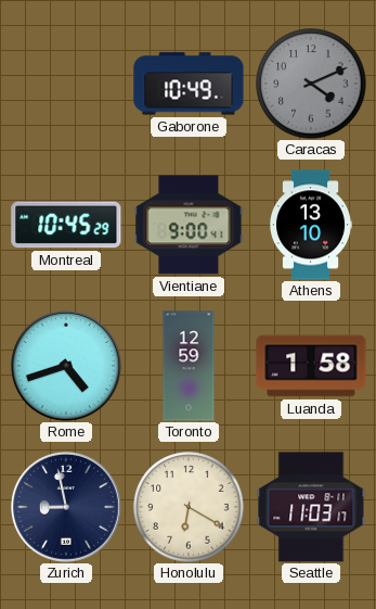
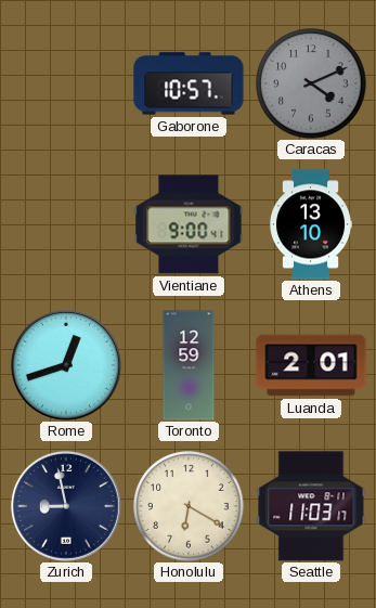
Gaborone: 10:49 -> 10:57
Montreal: 10:45 -> none
Rome: 4:42 -> 12:42
Luanda: 1:58 -> 2:01
